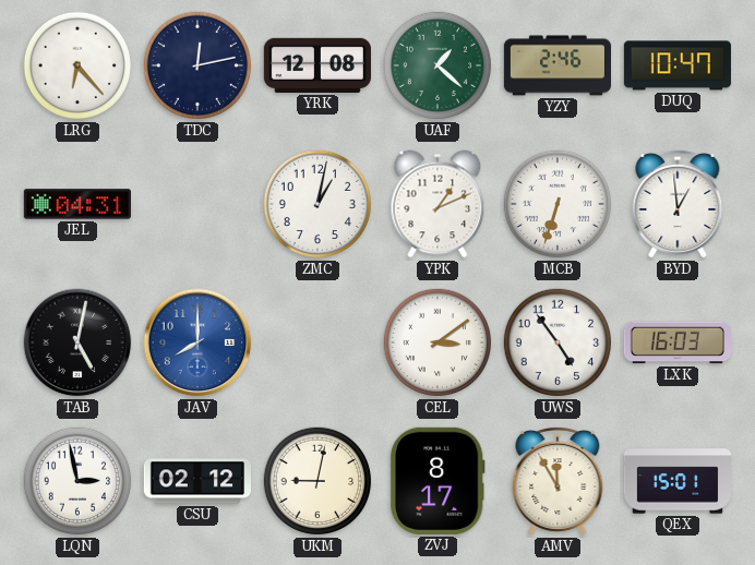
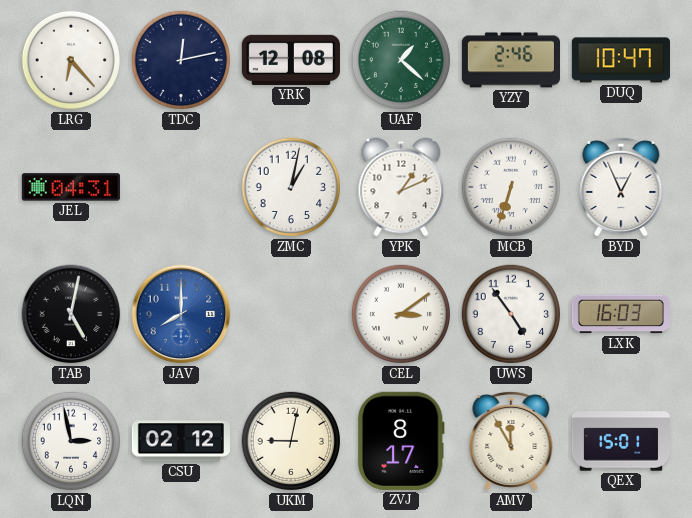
BYD: 12:59 -> 12:56
